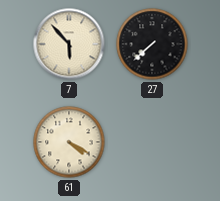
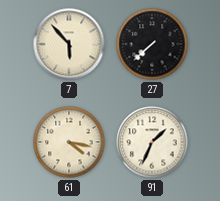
61: 4:20 -> 4:17
91: none -> 1:34
